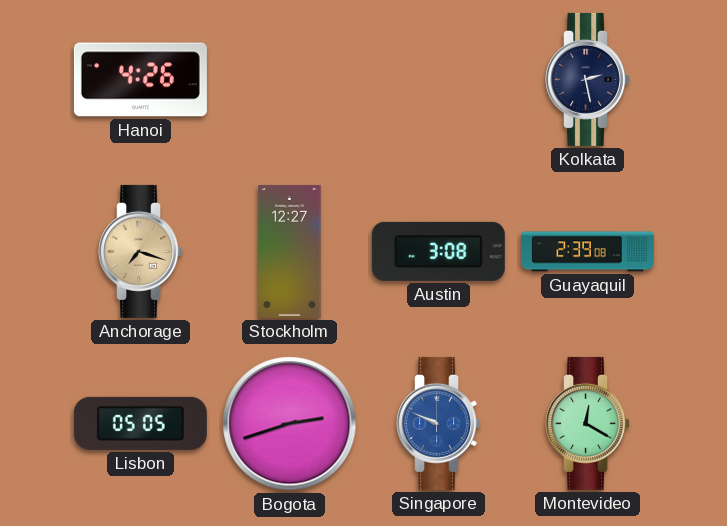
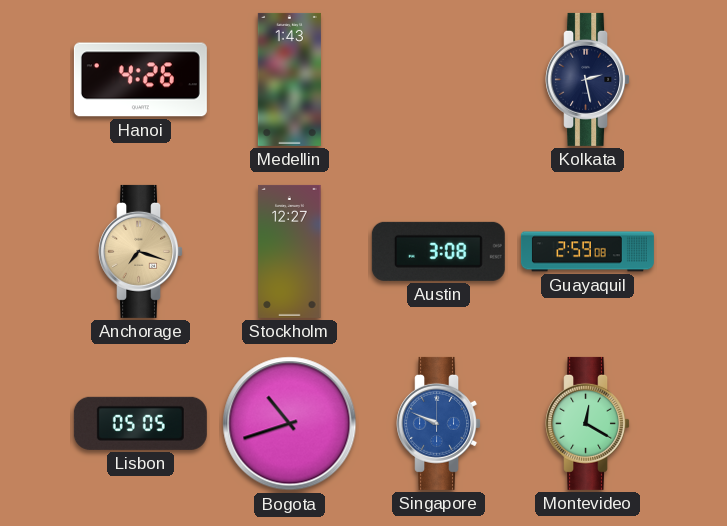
Medellin: none -> 1:43
Guayaquil: 2:39 -> 2:59
Bogota: 2:42 -> 10:42
